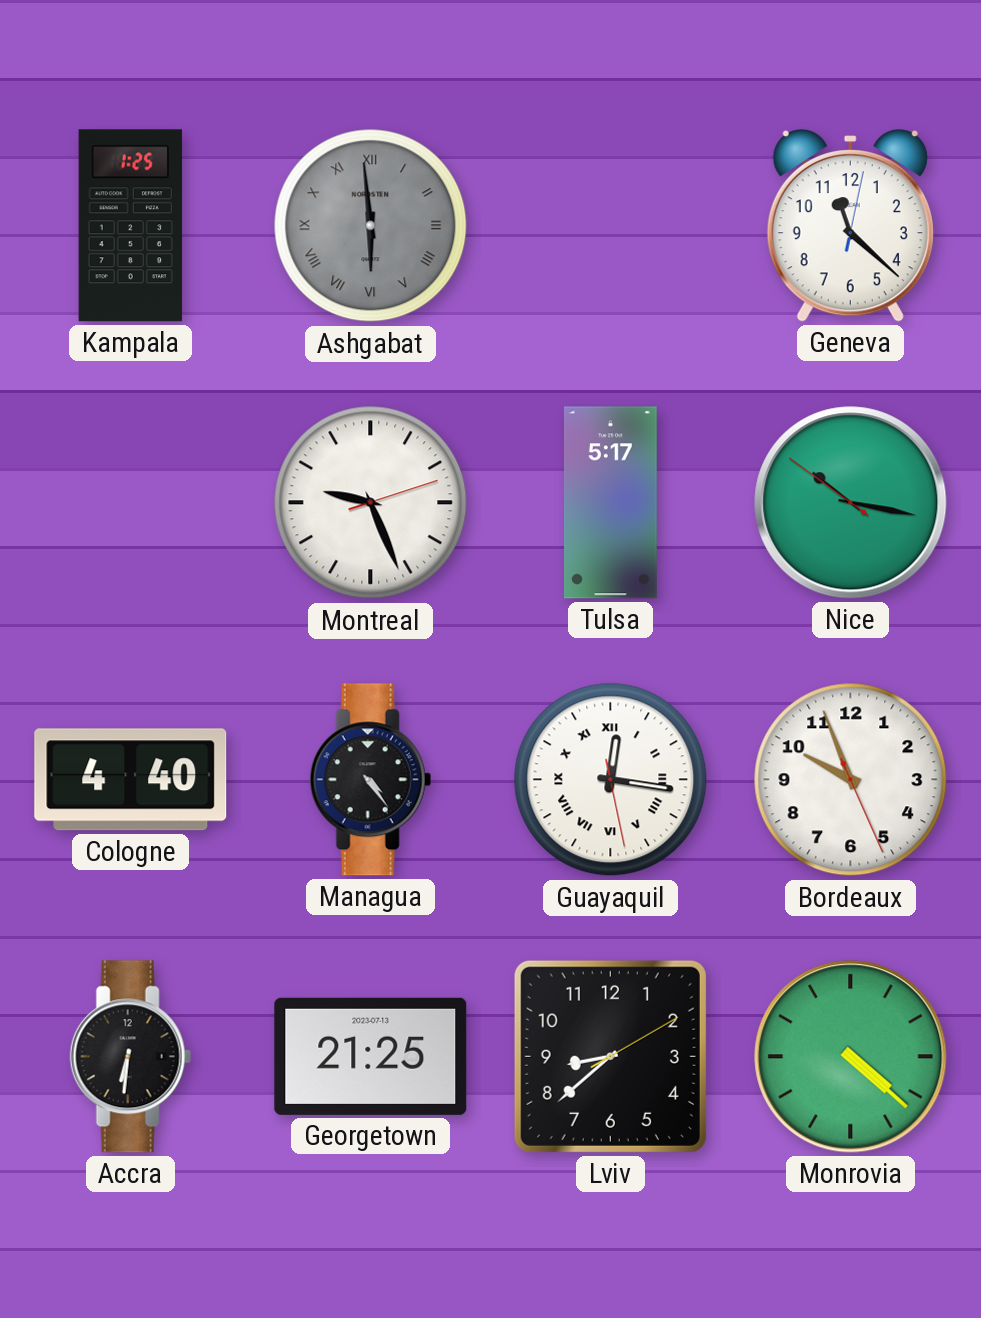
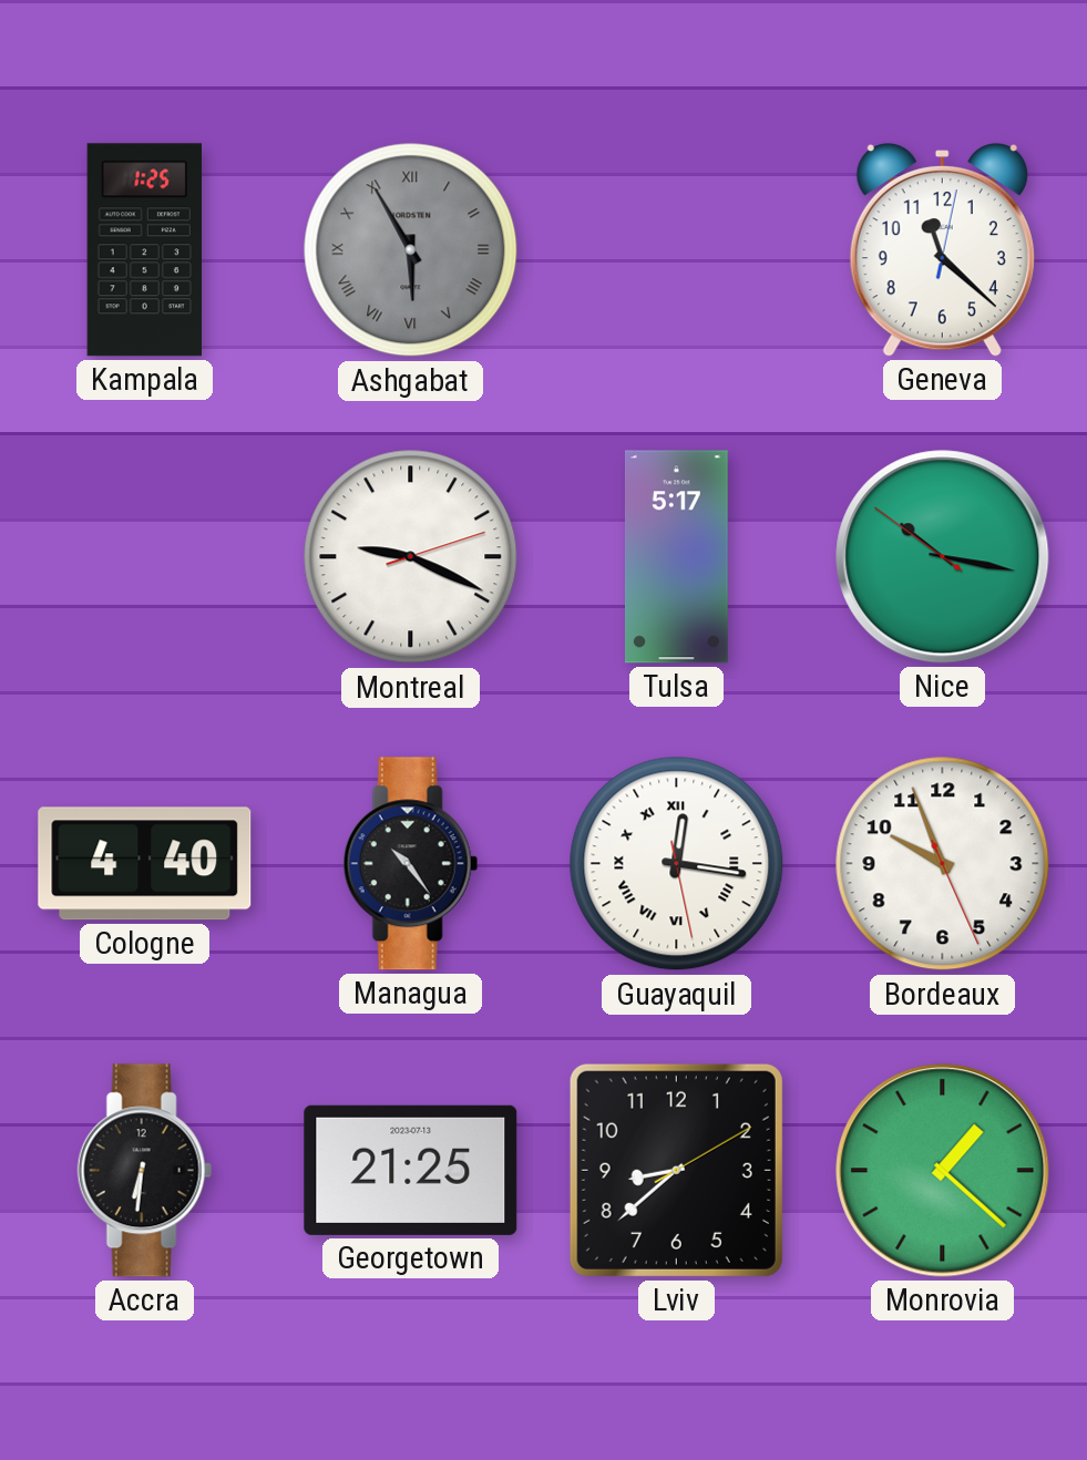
Ashgabat: 5:59 -> 5:55
Montreal: 9:26 -> 9:19
Managua: 4:24 -> 10:24
Monrovia: 4:22 -> 1:22
